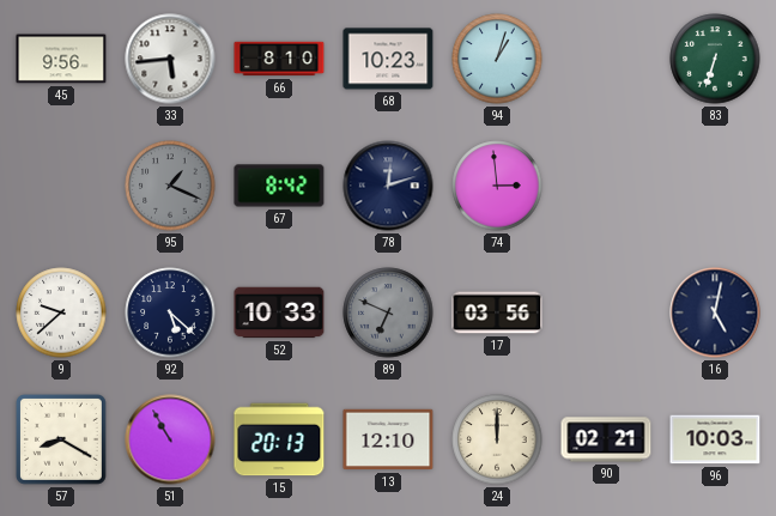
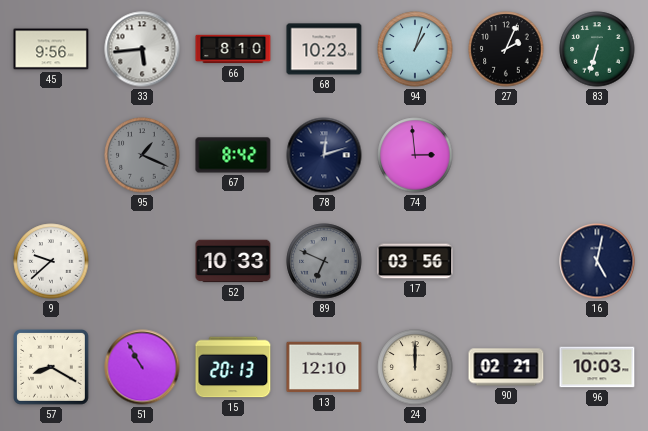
27: none -> 2:04
92: 5:22 -> none
